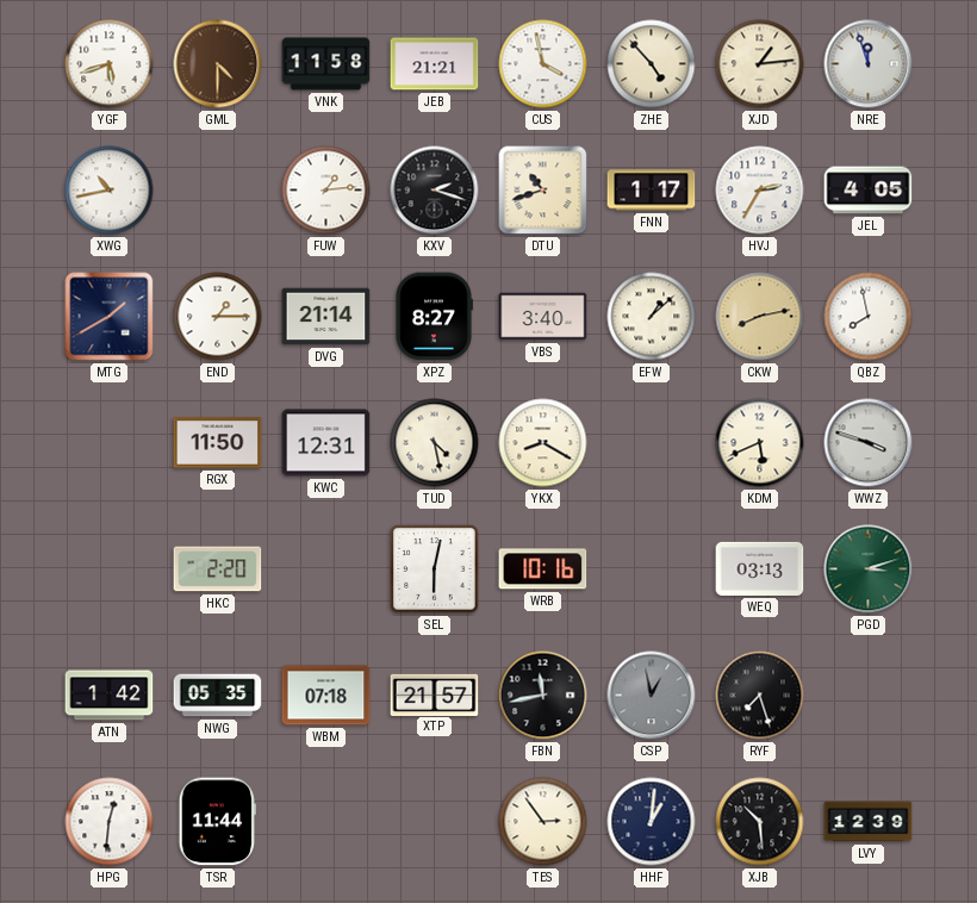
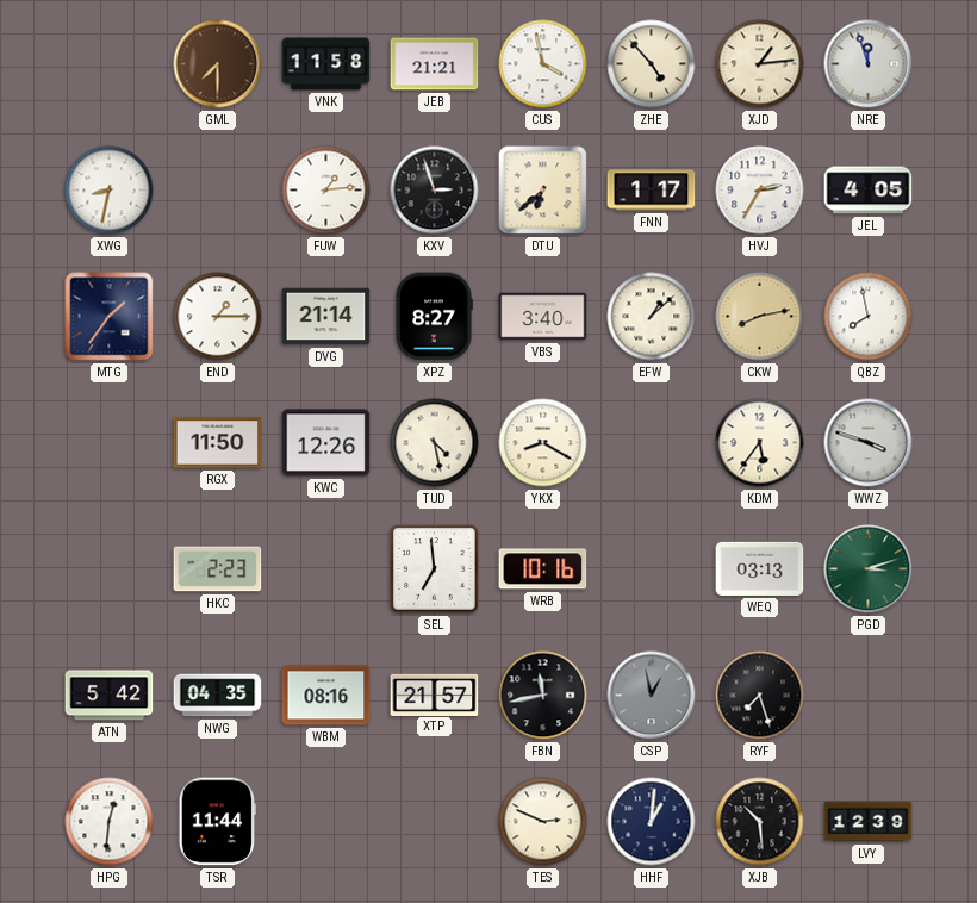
YGF: 5:42 -> none
GML: 4:30 -> 7:30
XWG: 10:43 -> 8:32
KXV: 2:18 -> 2:57
DTU: 10:42 -> 6:38
MTG: 1:40 -> 1:36
KWC: 12:31 -> 12:26
KDM: 5:41 -> 5:36
HKC: 2:20 -> 2:23
SEL: 6:02 -> 6:59
ATN: 1:42 -> 5:42
NWG: 05:35 -> 04:35
WBM: 07:18 -> 08:16
TES: 2:54 -> 2:49
